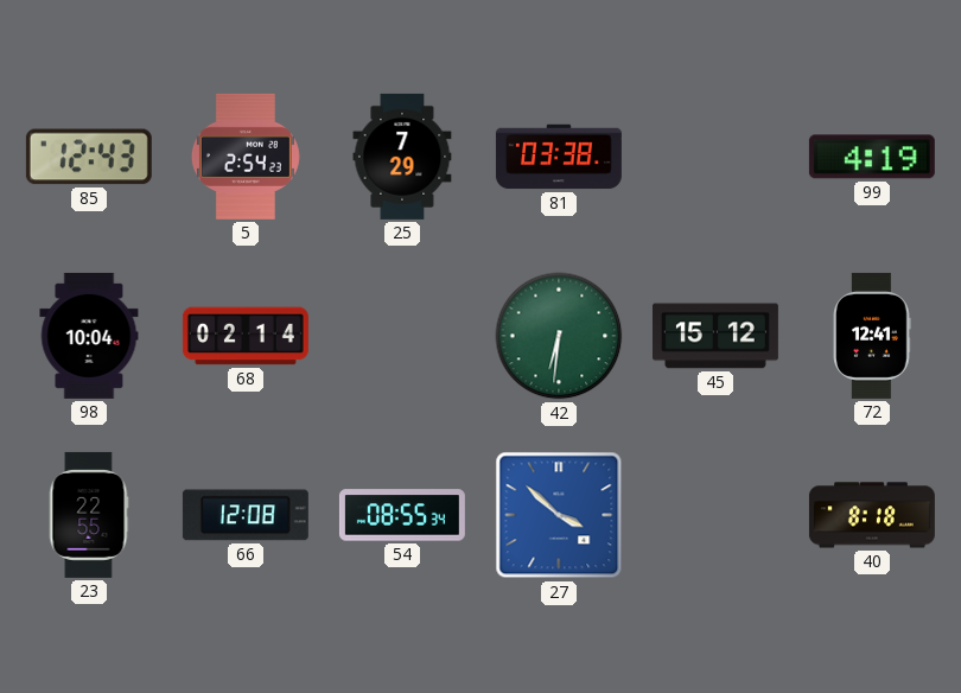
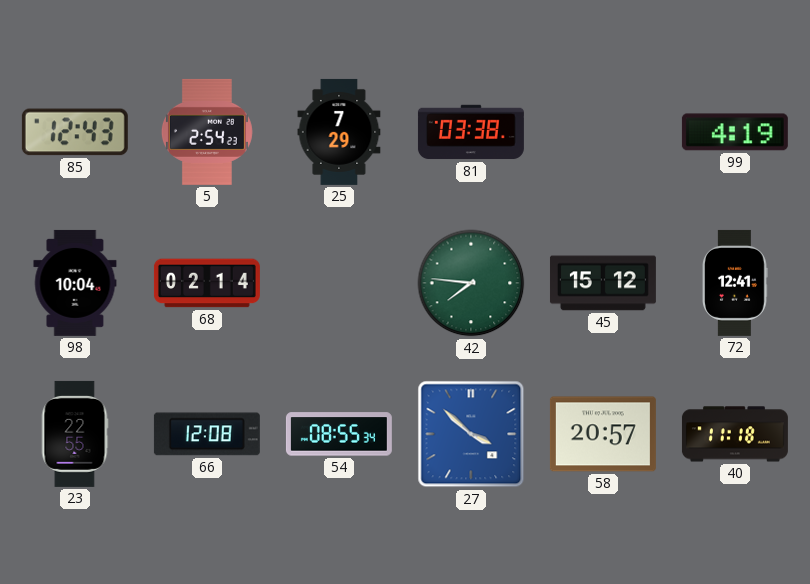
42: 6:31 -> 7:46
58: none -> 20:57
40: 8:18 -> 11:18
